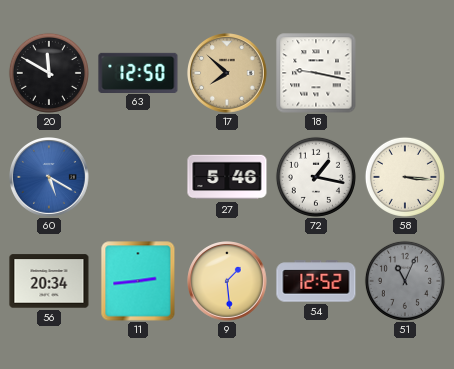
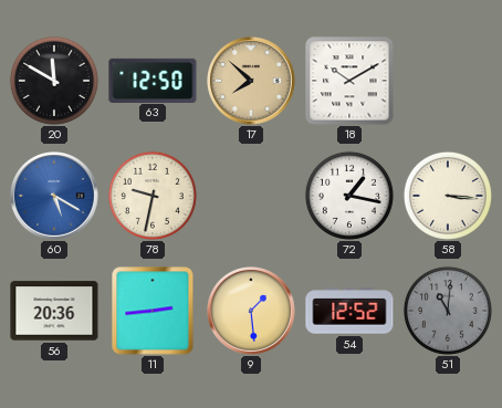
18: 9:17 -> 10:10
78: none -> 9:32
27: 5:46 -> none
56: 20:34 -> 20:36
51: 11:04 -> 11:01
